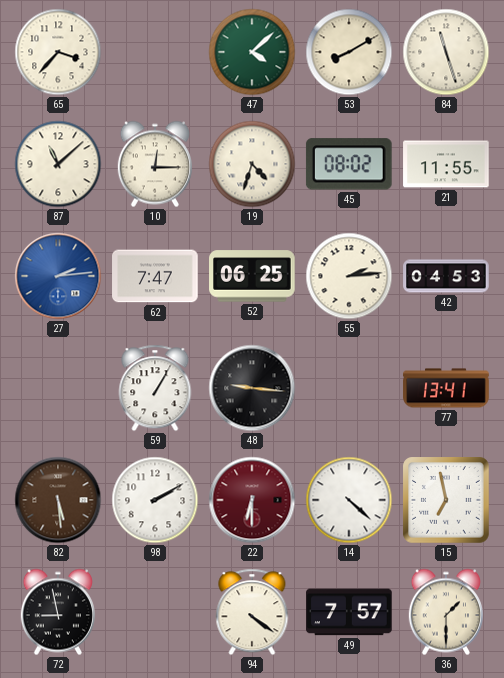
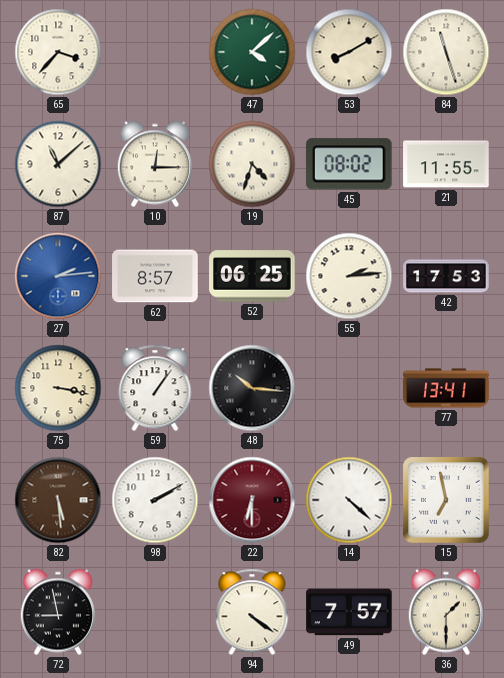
62: 7:47 -> 8:57
42: 04:53 -> 17:53
75: none -> 3:17
59: 1:05 -> 1:06
48: 9:16 -> 10:16
